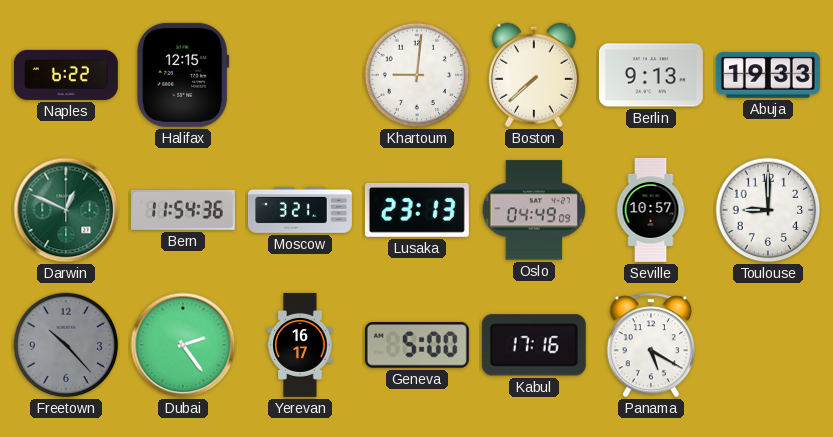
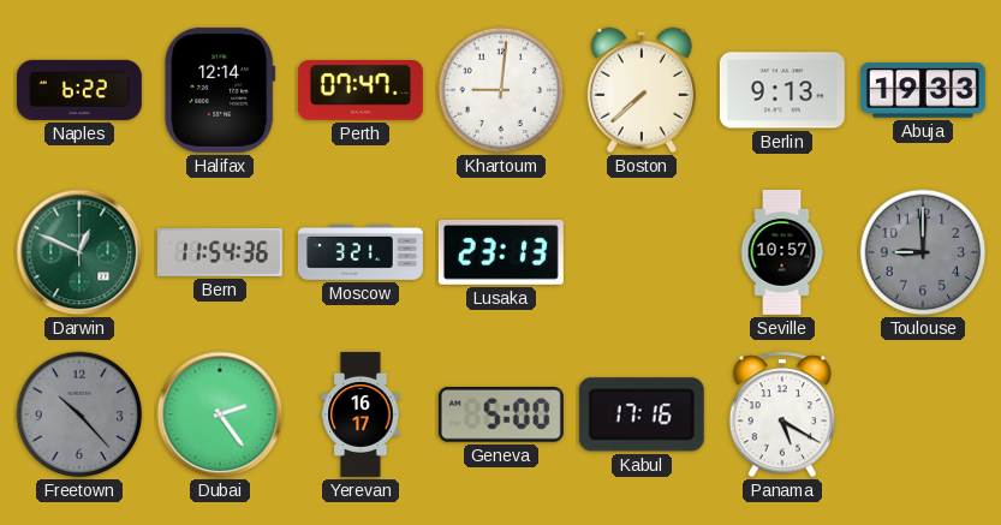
Halifax: 12:15 -> 12:14
Perth: none -> 07:47
Oslo: 04:49 -> none
Toulouse dial: white -> grey
